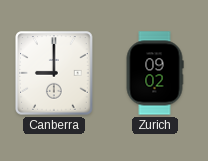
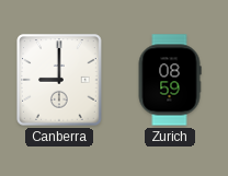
Zurich: 09:02 -> 08:59
